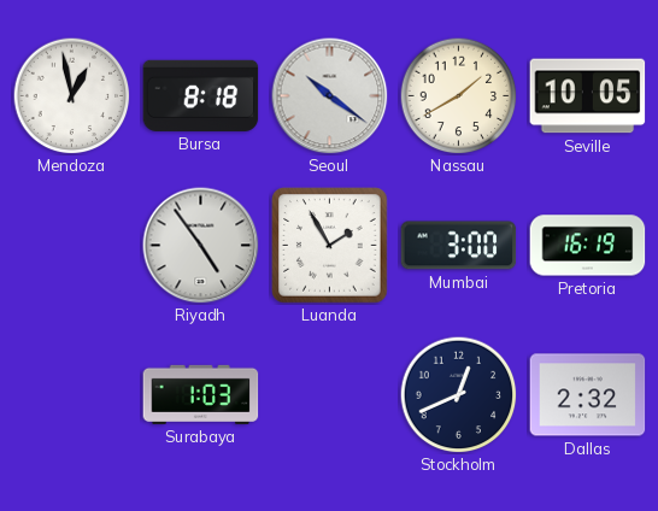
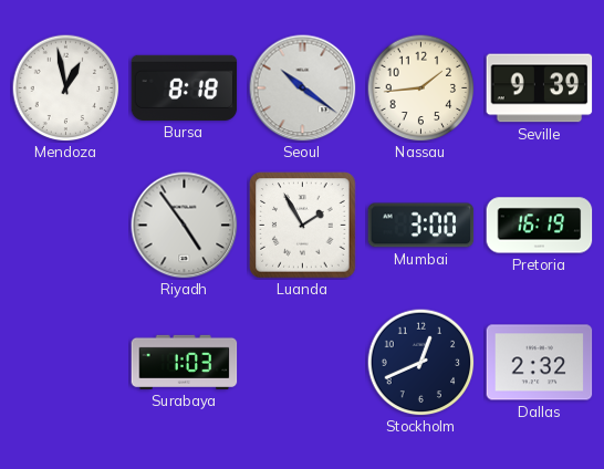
Nassau: 1:40 -> 1:44
Seville: 10:05 -> 9:39
